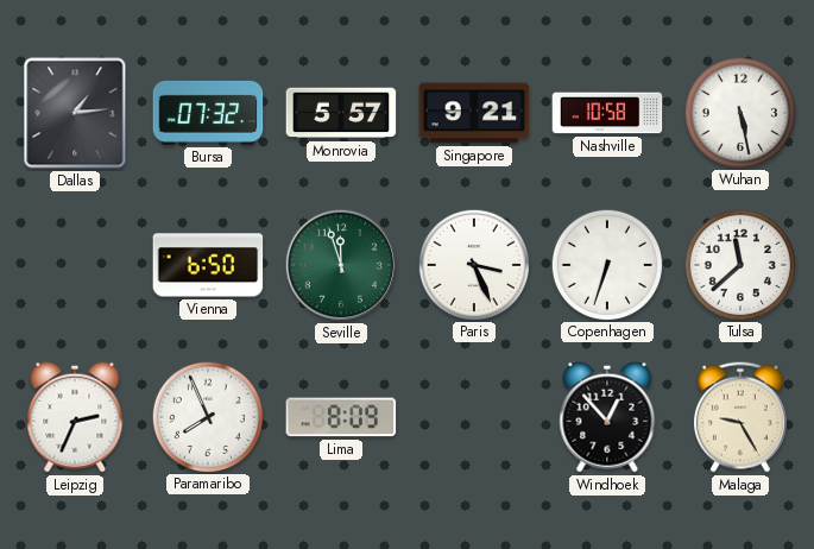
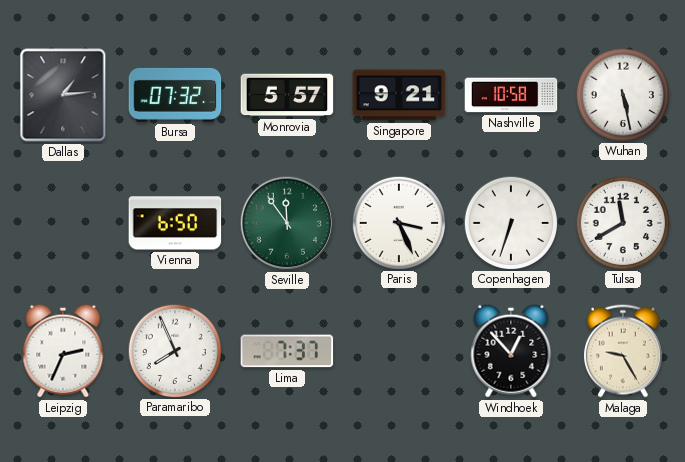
Seville: 11:57 -> 11:54
Tulsa: 11:38 -> 11:40
Lima: 8:09 -> 7:37
